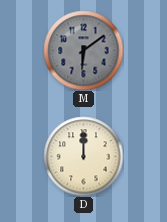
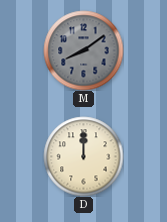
M: 6:09 -> 8:09
